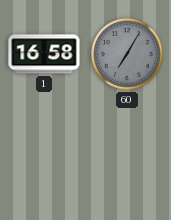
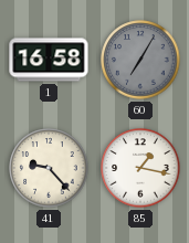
41: none -> 9:23
85: none -> 1:17
